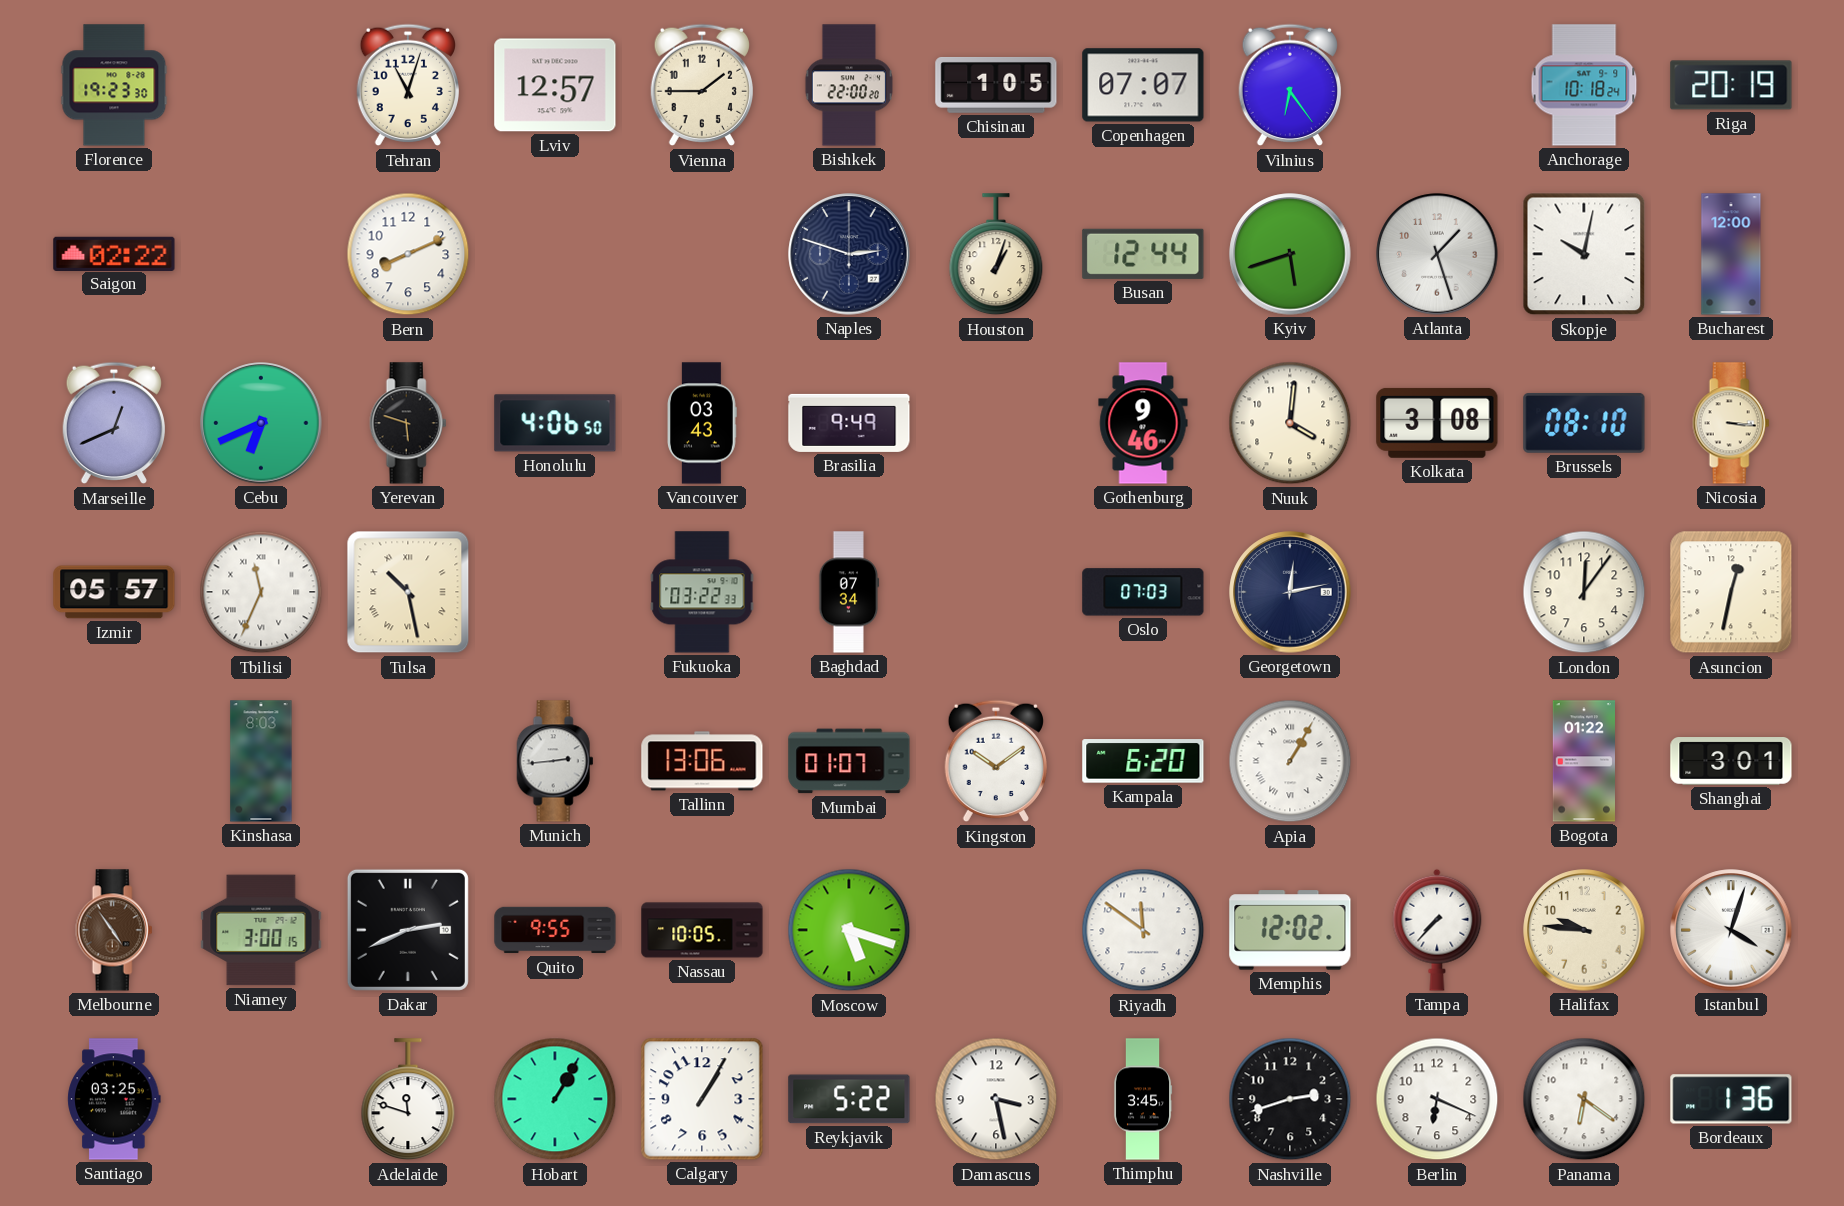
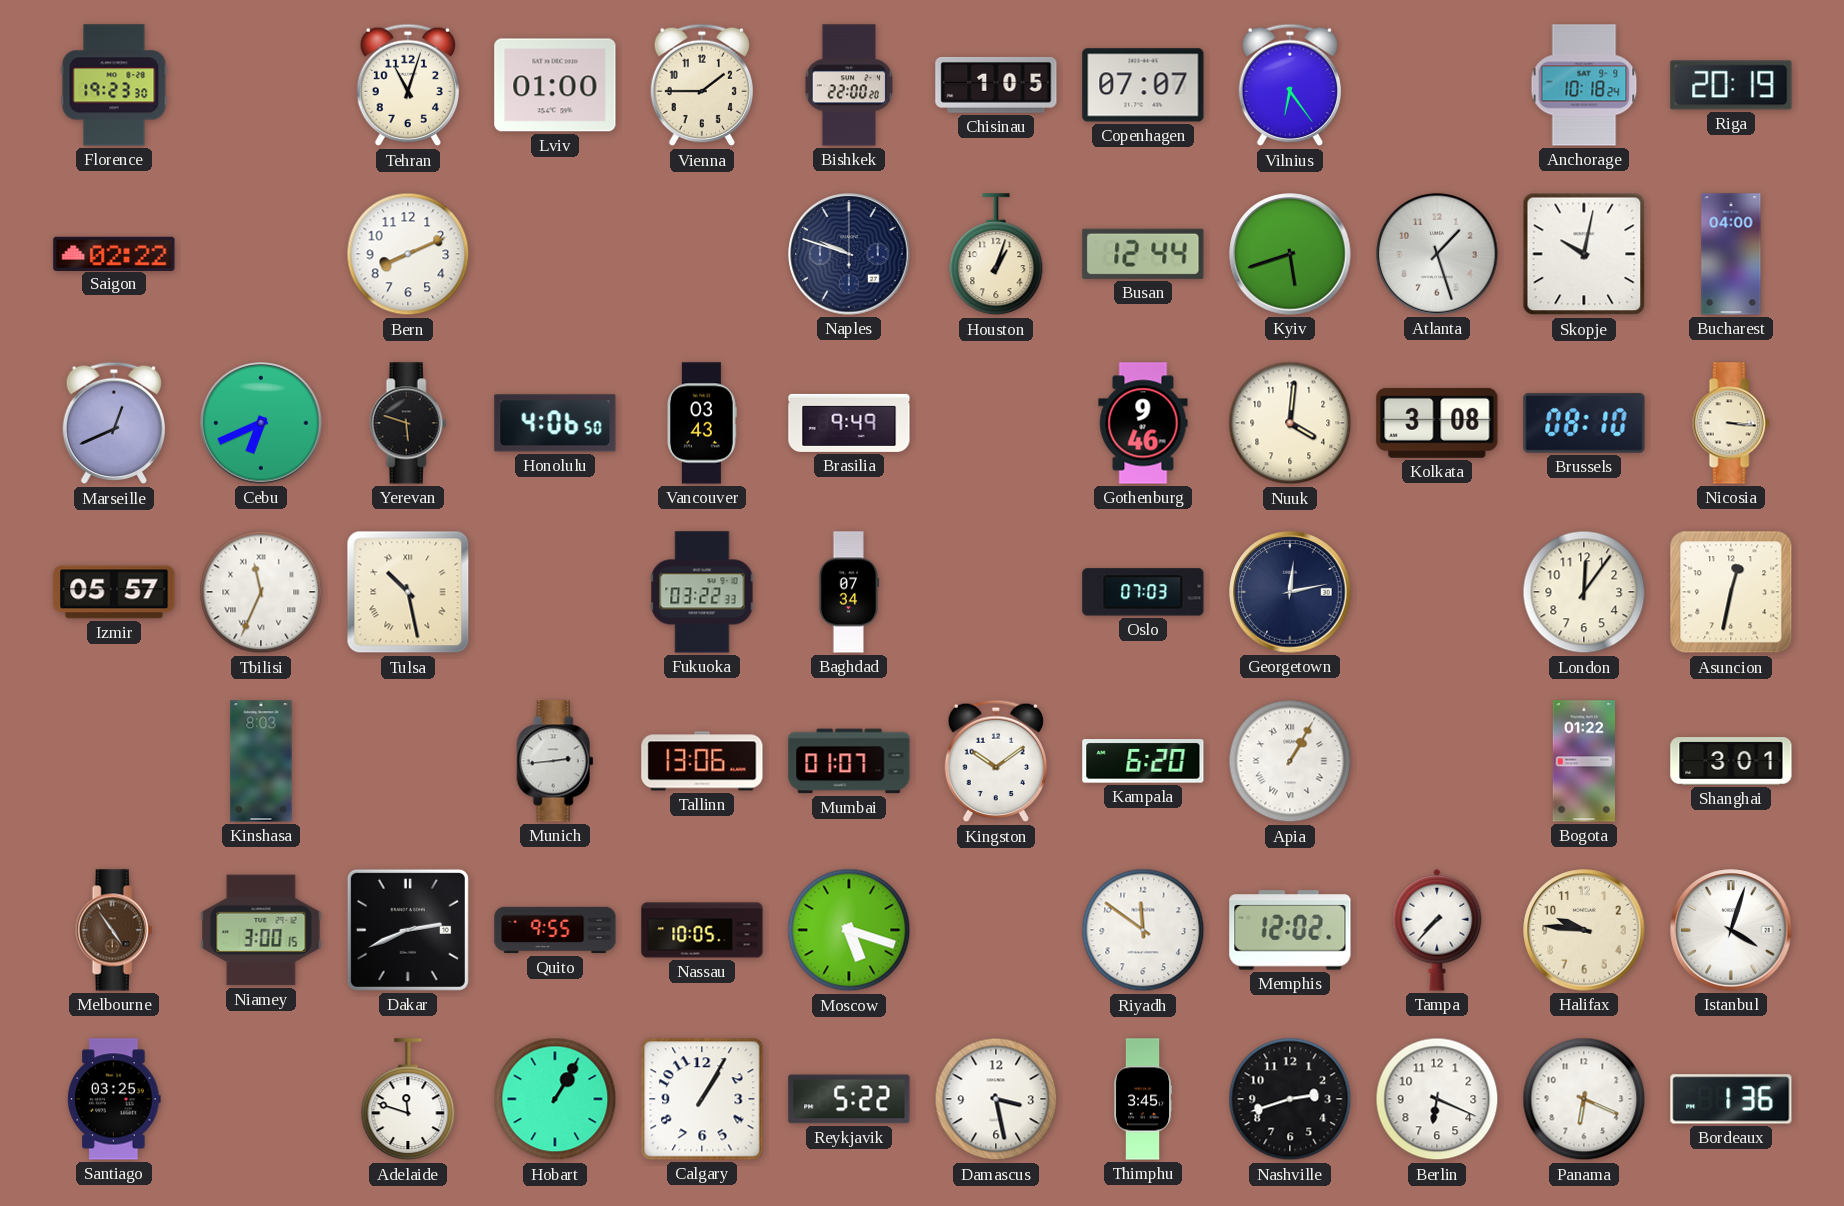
Lviv: 12:57 -> 01:00
Naples: 2:48 -> 9:48
Bucharest: 12:00 -> 04:00
Panama: 6:21 -> 6:19
